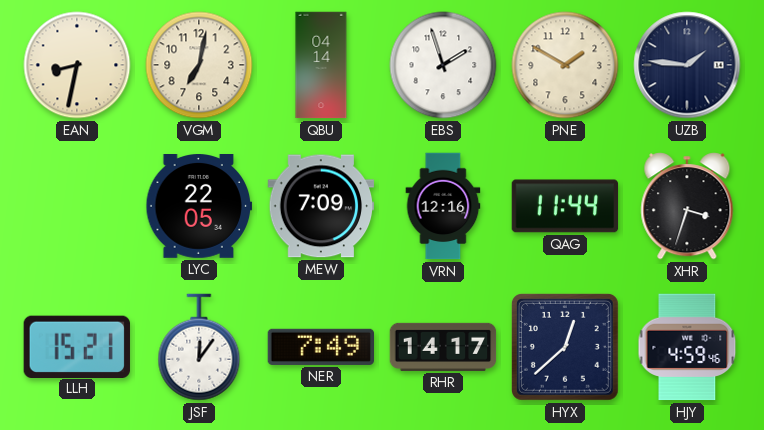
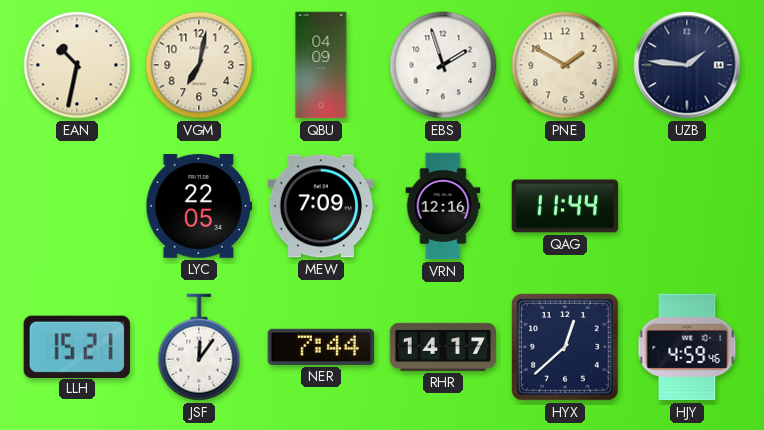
EAN: 8:32 -> 10:32
QBU: 04:14 -> 04:09
XHR: 3:33 -> none
NER: 7:49 -> 7:44
